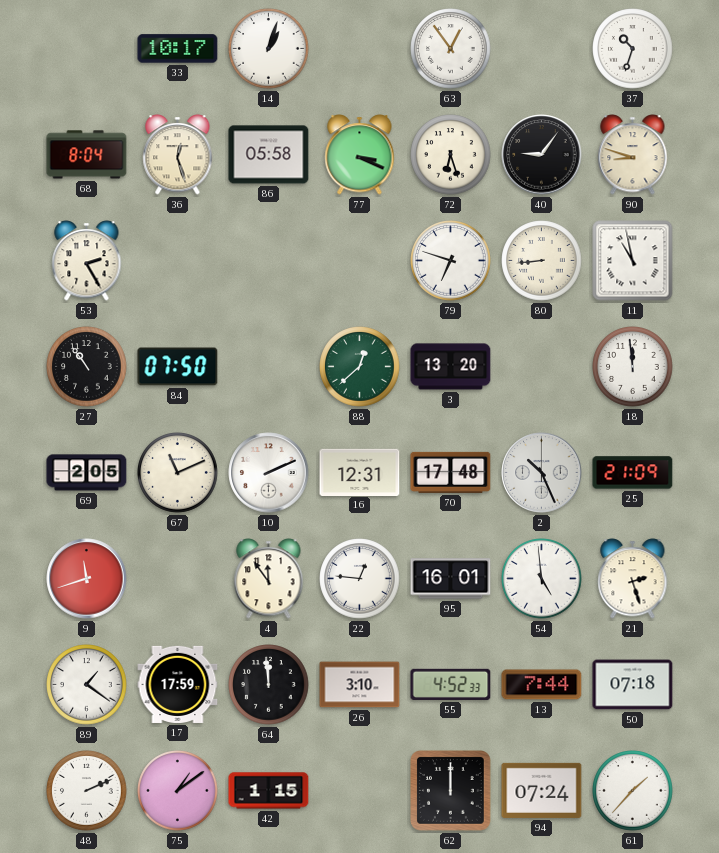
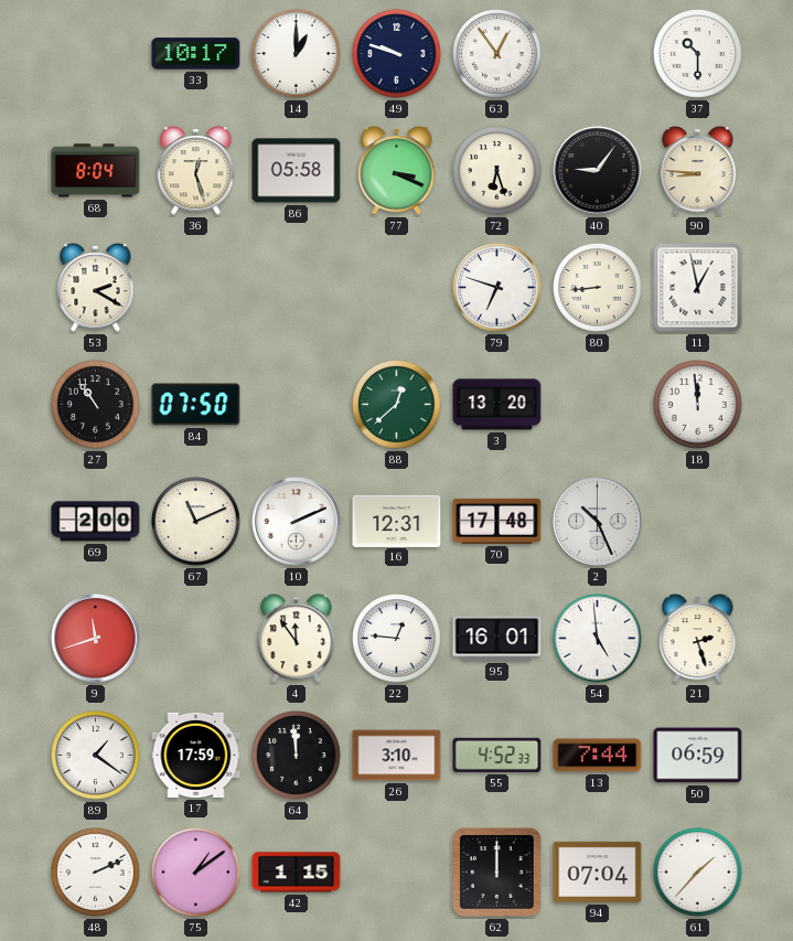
14: 1:03 -> 1:00
49: none -> 9:48
37: 10:33 -> 10:30
90: 8:48 -> 8:46
53: 2:25 -> 2:20
11: 10:58 -> 12:58
69: 2:05 -> 2:00
25: 21:09 -> none
50: 07:18 -> 06:59
94: 07:24 -> 07:04
